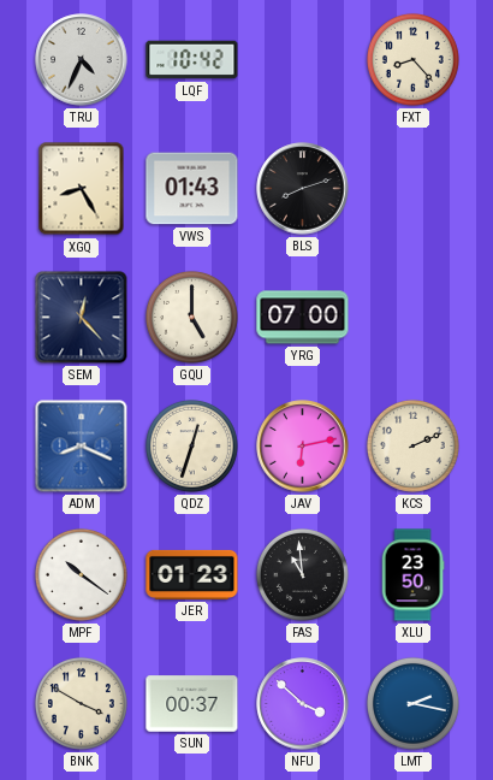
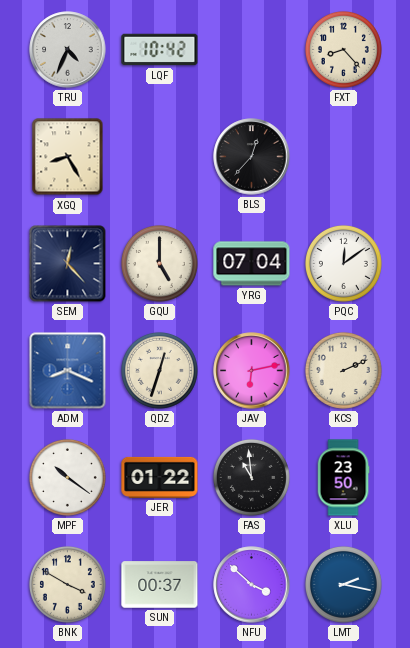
VWS: 01:43 -> none
BLS: 8:12 -> 12:37
YRG: 07:00 -> 07:04
PQC: none -> 12:09
JER: 01:23 -> 01:22
